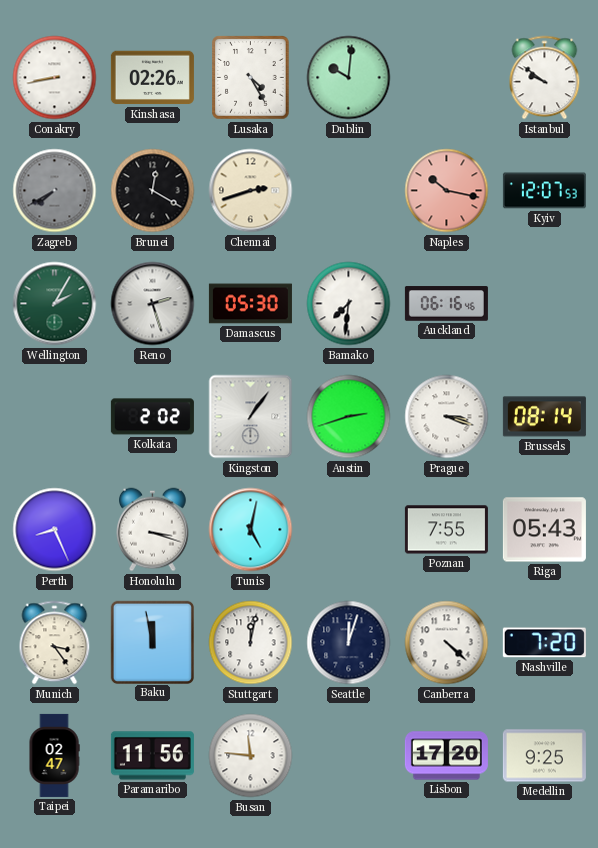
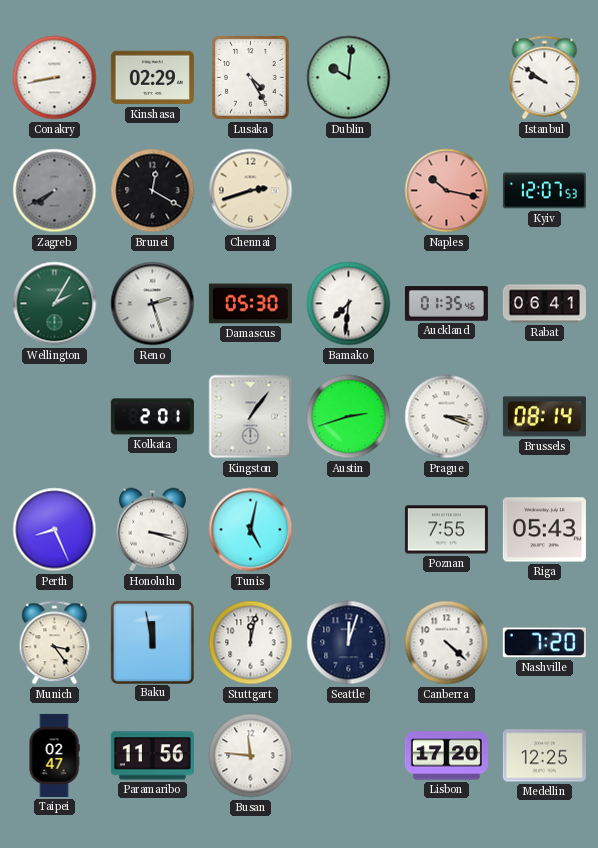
Kinshasa: 02:26 -> 02:29
Auckland: 06:16 -> 01:35
Rabat: none -> 06:41
Kolkata: 2:02 -> 2:01
Medellin: 9:25 -> 12:25
